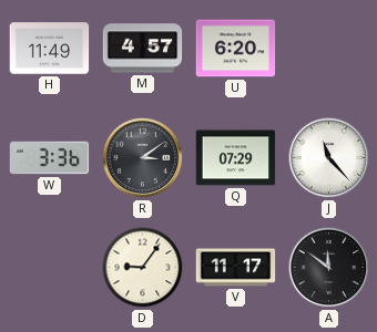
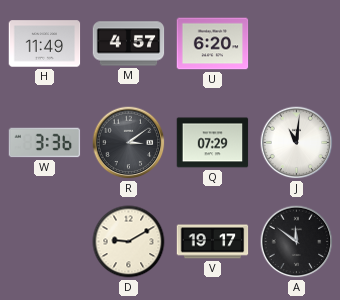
J: 11:23 -> 11:01
D: 9:06 -> 9:10
V: 11:17 -> 19:17
